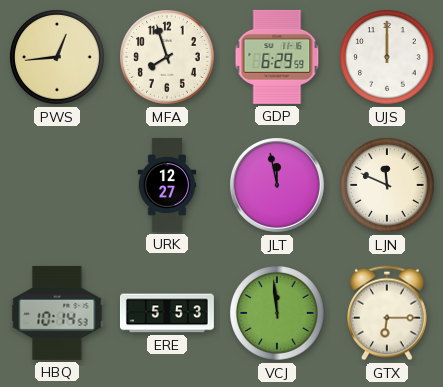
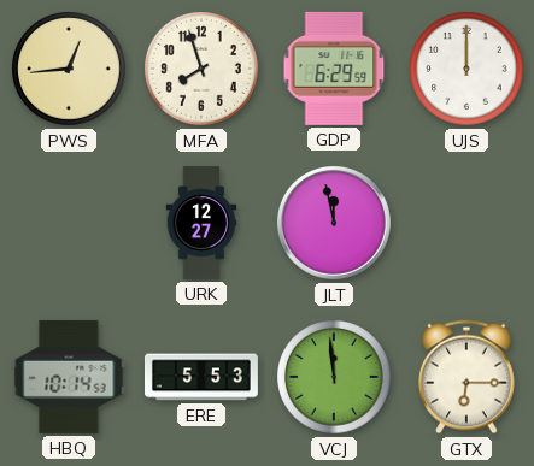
LJN: 11:49 -> none
